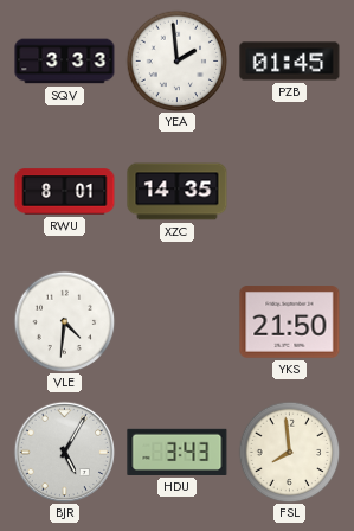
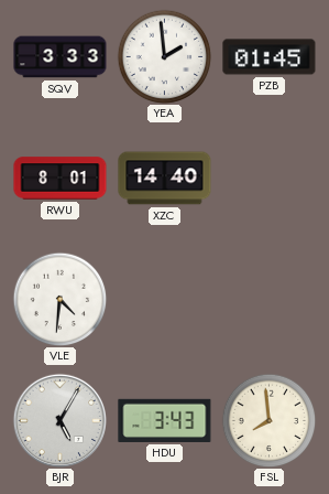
XZC: 14:35 -> 14:40
YKS: 21:50 -> none
